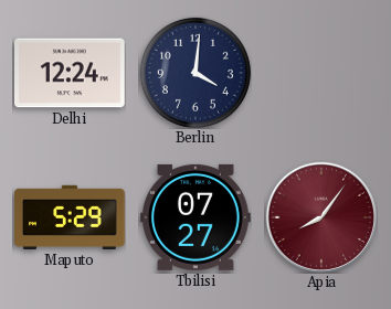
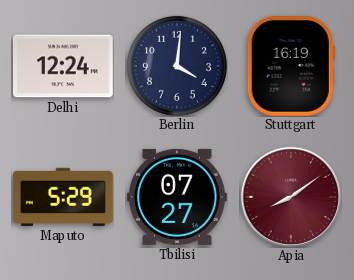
Stuttgart: none -> 16:19
Apia: 8:06 -> 8:09
